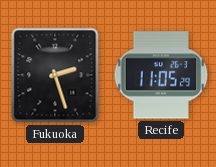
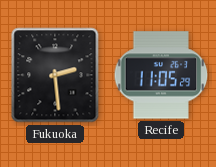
Fukuoka: 2:27 -> 2:29
